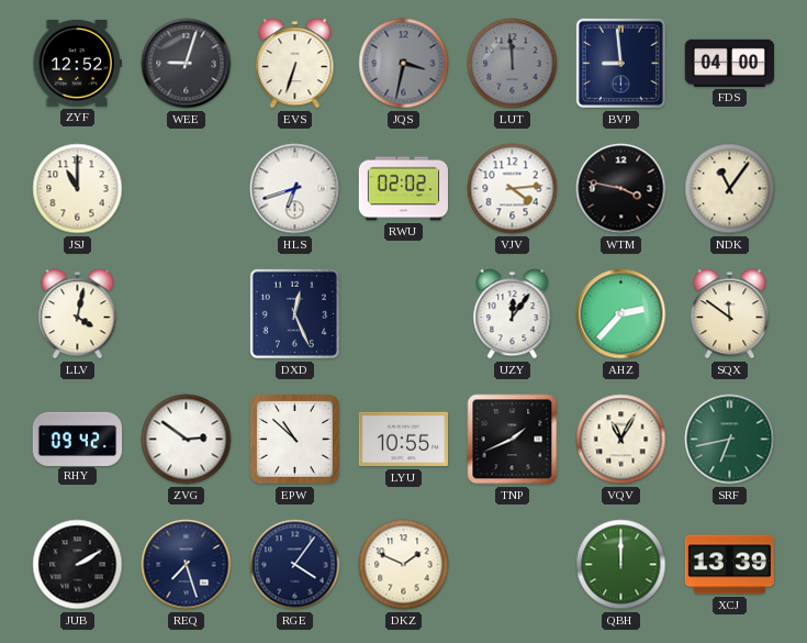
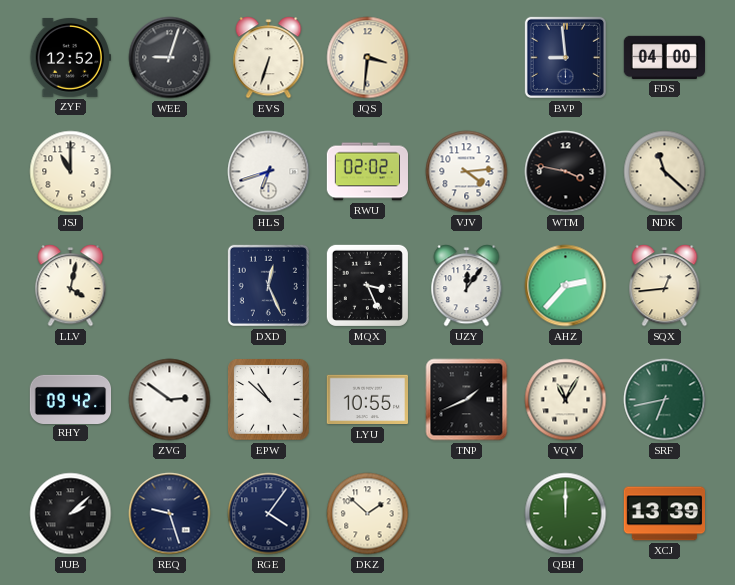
JQS: 3:32 -> 3:31
JQS dial: grey -> cream
LUT: 11:59 -> none
NDK: 11:06 -> 11:22
MQX: none -> 3:26
SQX: 11:51 -> 12:44
JUB: 2:10 -> 2:08
REQ: 7:27 -> 9:27
DKZ: 1:49 -> 1:52
